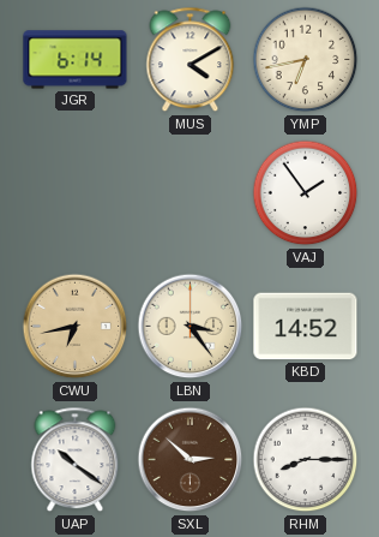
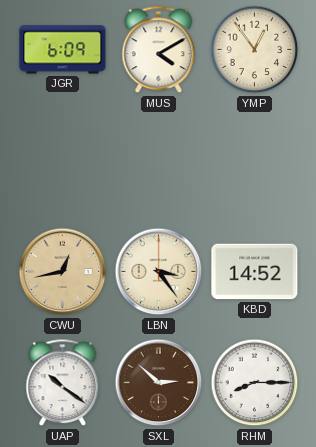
JGR: 6:14 -> 6:09
YMP: 6:43 -> 12:54
VAJ: 1:54 -> none
CWU: 6:43 -> 12:43
